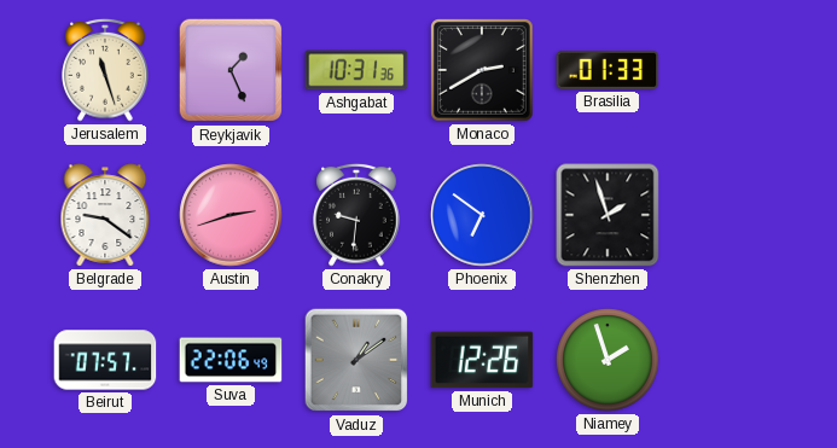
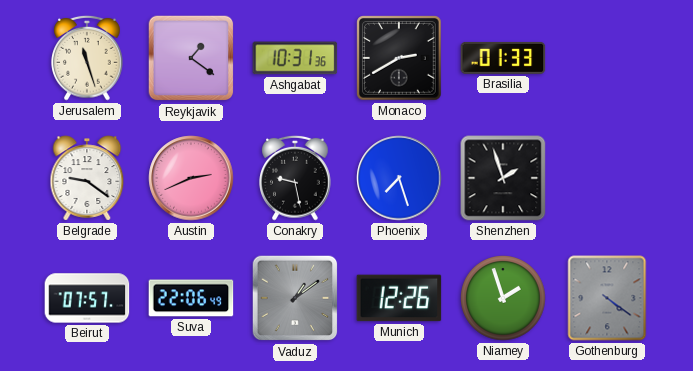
Reykjavik: 1:26 -> 1:21
Austin: 2:42 -> 2:41
Conakry: 9:31 -> 9:28
Phoenix: 6:51 -> 7:27
Gothenburg: none -> 4:21
